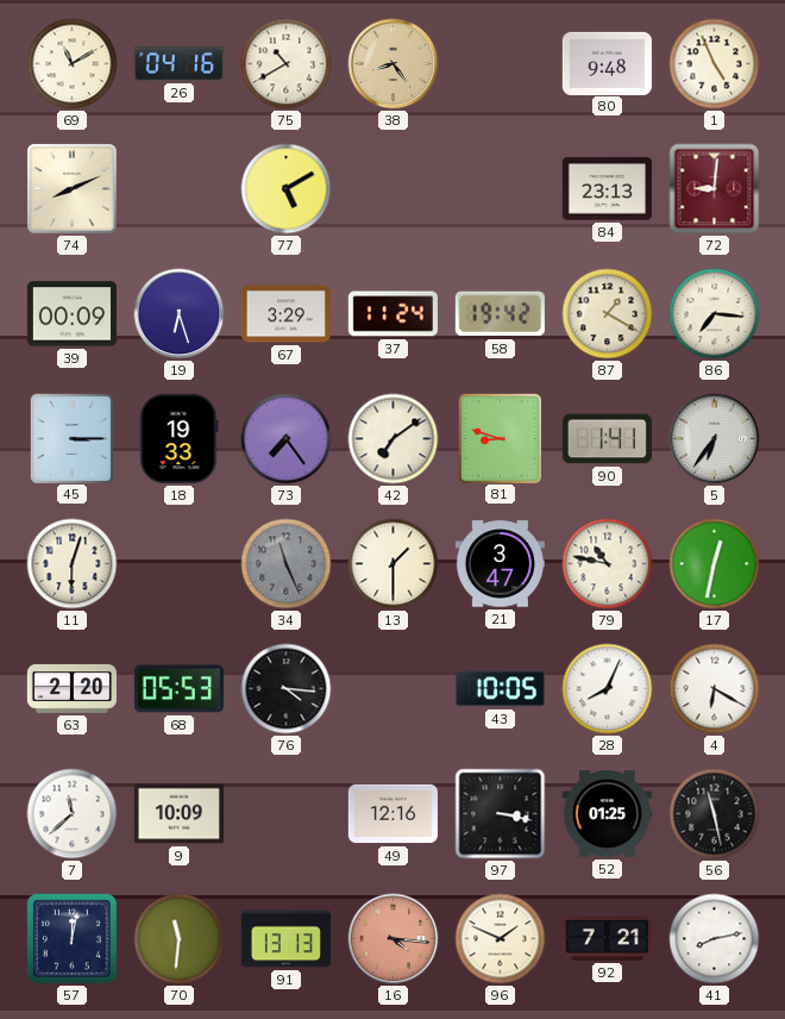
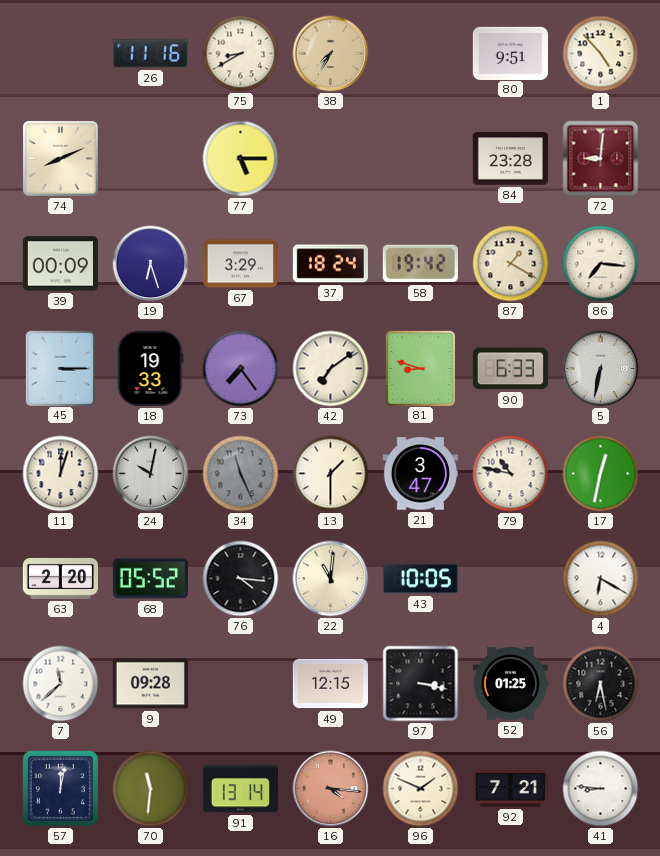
69: 11:10 -> none
26: 04:16 -> 11:16
75: 10:40 -> 8:40
38: 8:24 -> 7:35
80: 9:48 -> 9:51
1: 4:56 -> 4:53
77: 5:10 -> 5:15
84: 23:13 -> 23:28
37: 11:24 -> 18:24
90: 1:41 -> 6:33
5: 6:36 -> 6:32
11: 6:03 -> 12:03
24: none -> 10:02
68: 05:53 -> 05:52
22: none -> 11:01
28: 8:04 -> none
9: 10:09 -> 09:28
49: 12:16 -> 12:15
56: 11:28 -> 6:28
91: 13:13 -> 13:14
41: 8:13 -> 8:46
